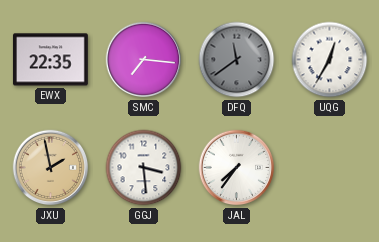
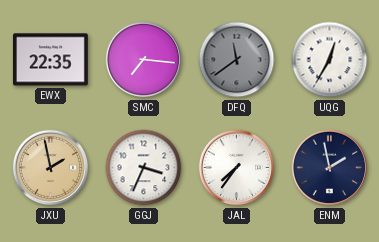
GGJ: 3:29 -> 3:34
ENM: none -> 1:58
